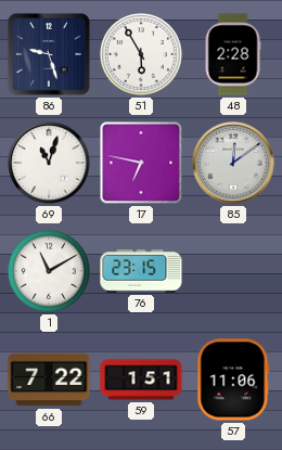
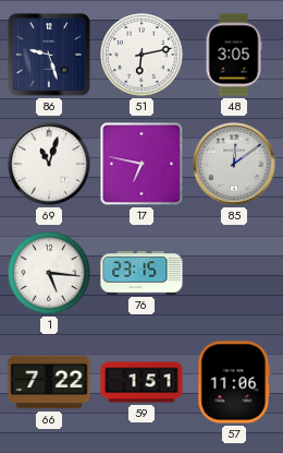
51: 5:55 -> 6:13
48: 2:28 -> 3:05
1: 11:10 -> 5:16
